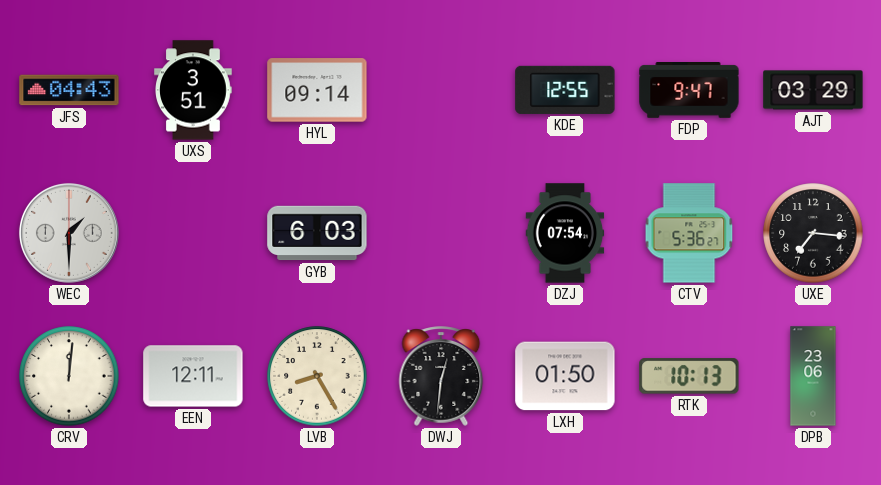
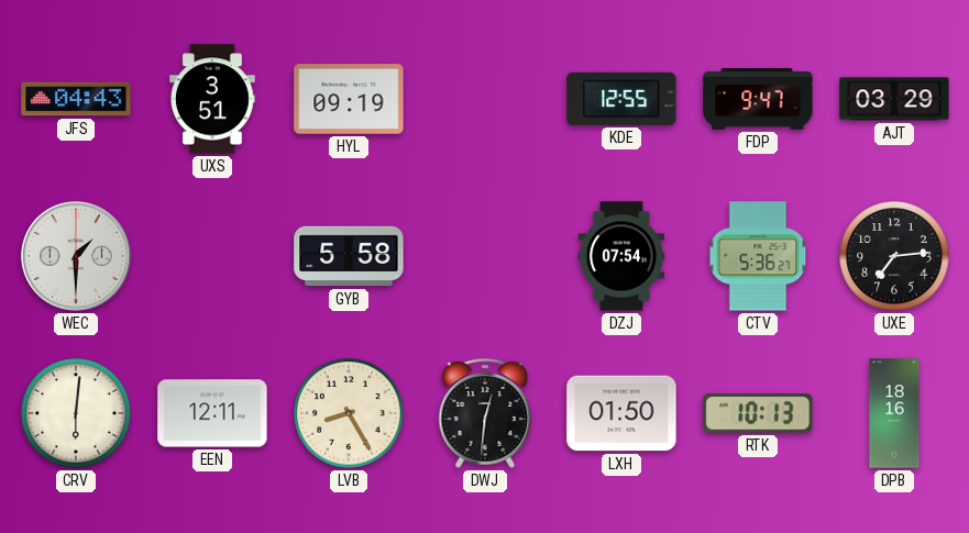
HYL: 09:14 -> 09:19
GYB: 6:03 -> 5:58
UXE: 7:16 -> 7:14
CRV: 12:01 -> 6:01
DPB: 23:06 -> 18:16
